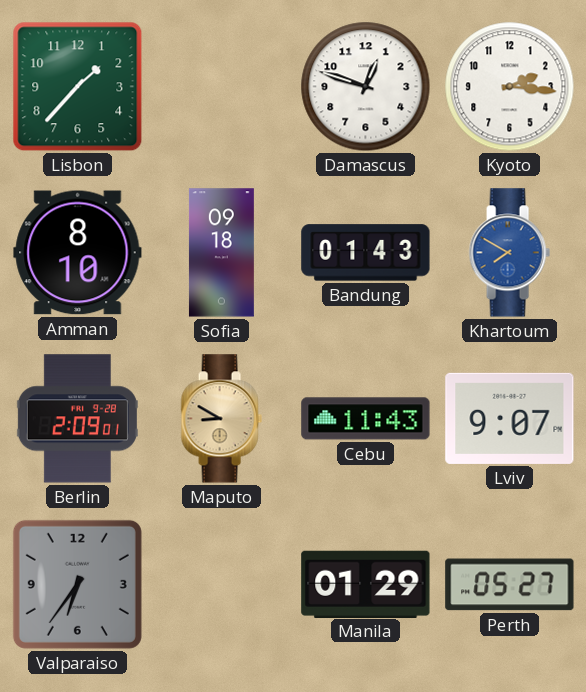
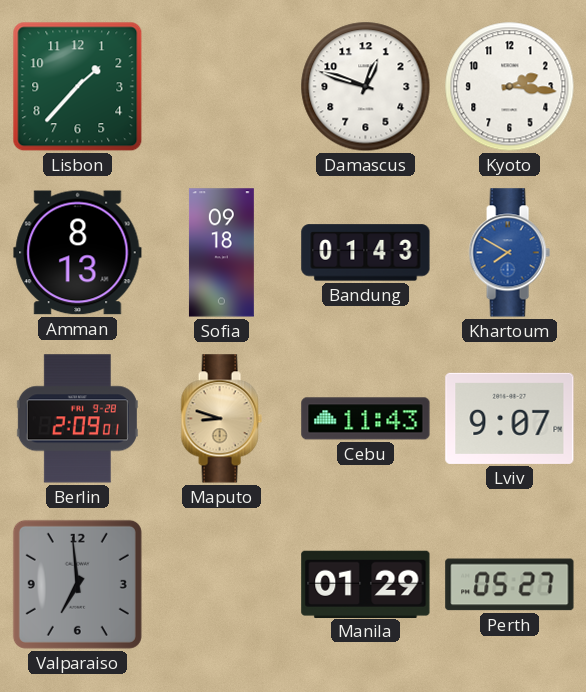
Amman: 8:10 -> 8:13
Maputo: 8:50 -> 8:48
Valparaiso: 6:36 -> 6:59
